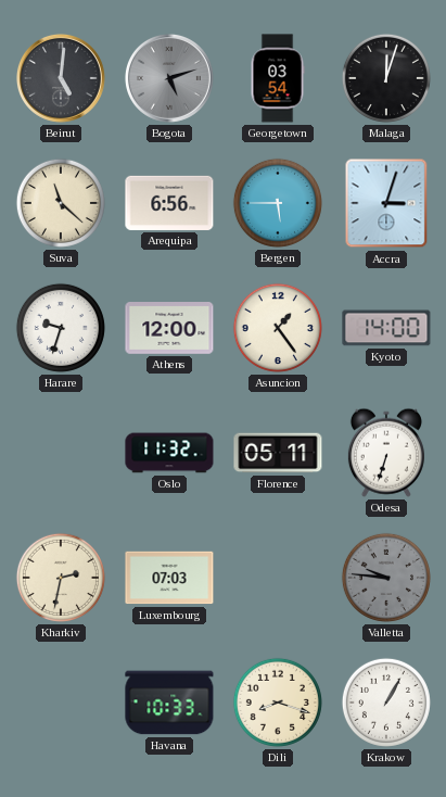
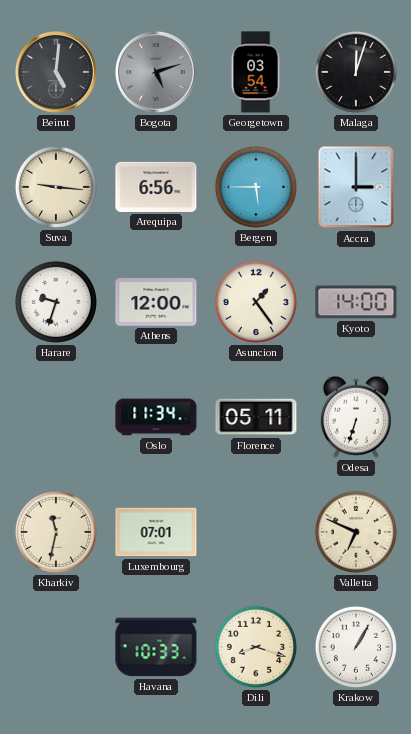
Suva: 11:22 -> 9:16
Accra: 3:03 -> 3:00
Oslo: 11:32 -> 11:34
Kharkiv: 2:32 -> 11:32
Luxembourg: 07:03 -> 07:01
Valletta: 9:46 -> 6:49
Valletta dial: grey -> cream
